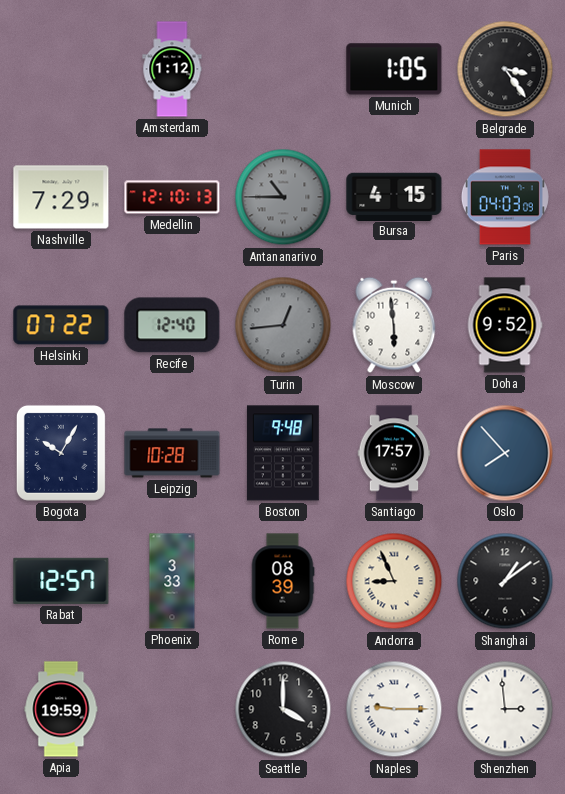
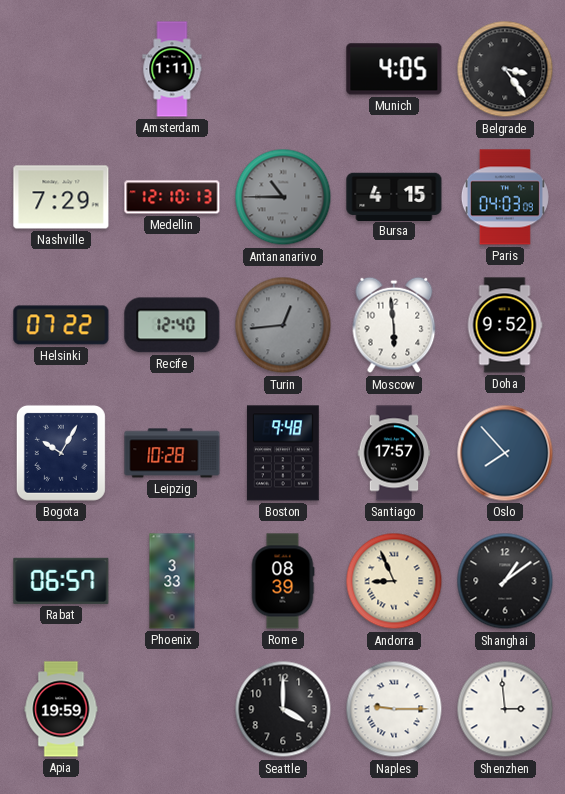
Amsterdam: 1:12 -> 1:11
Munich: 1:05 -> 4:05
Rabat: 12:57 -> 06:57
